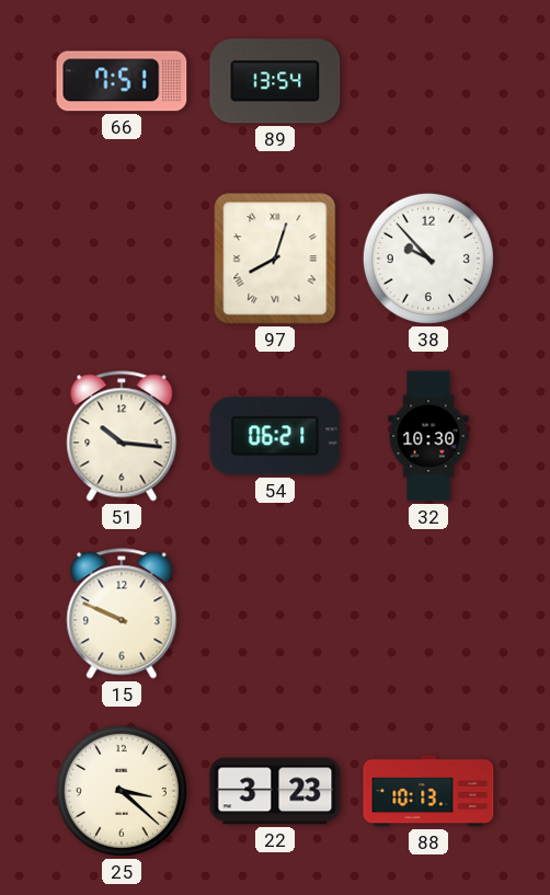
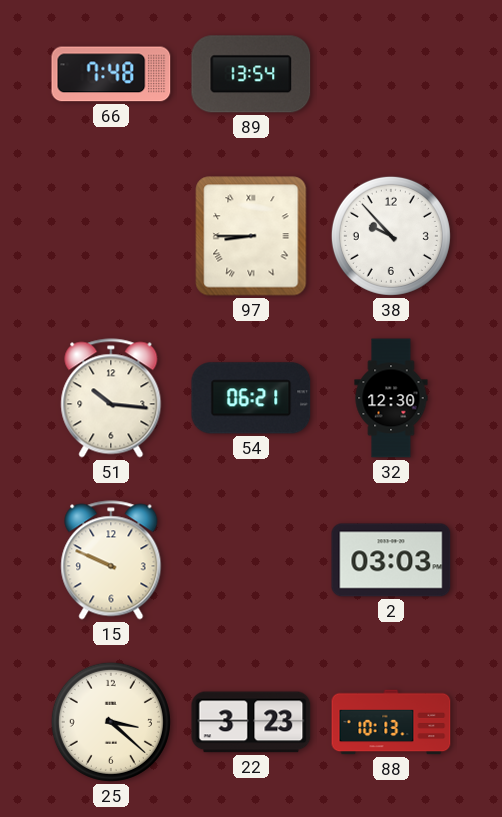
66: 7:51 -> 7:48
97: 8:03 -> 8:45
32: 10:30 -> 12:30
2: none -> 03:03
